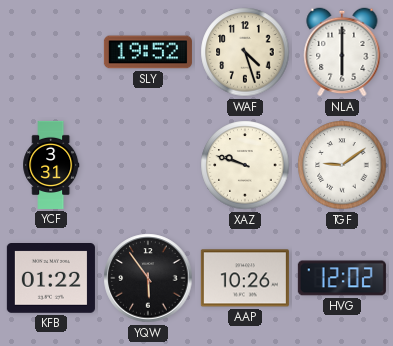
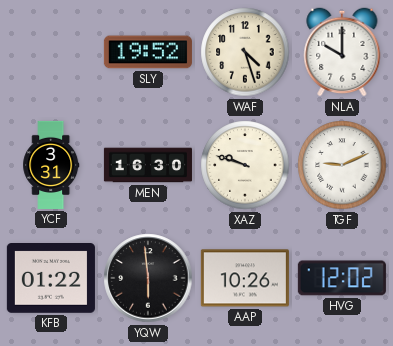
NLA: 6:00 -> 10:00
MEN: none -> 16:30
TGF: 9:09 -> 9:11
YQW: 5:54 -> 5:59
